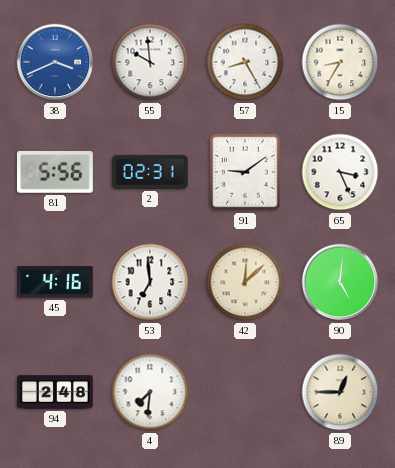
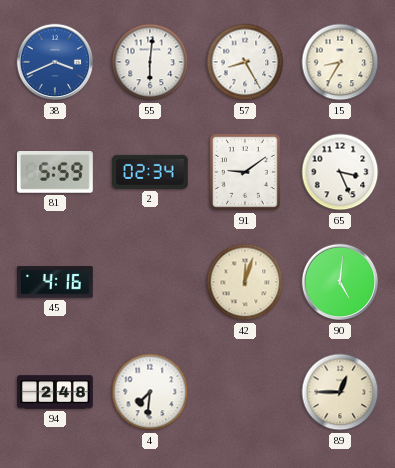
55: 9:59 -> 6:01
81: 5:56 -> 5:59
2: 02:31 -> 02:34
53: 6:59 -> none
42: 12:08 -> 12:03
